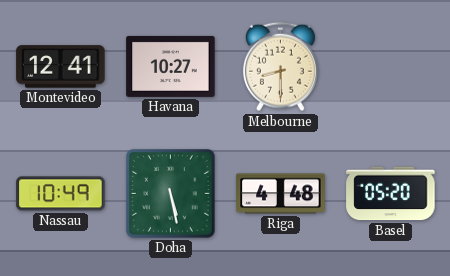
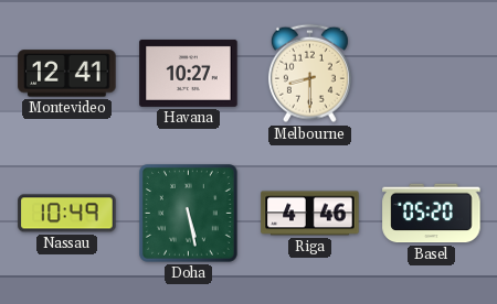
Riga: 4:48 -> 4:46
